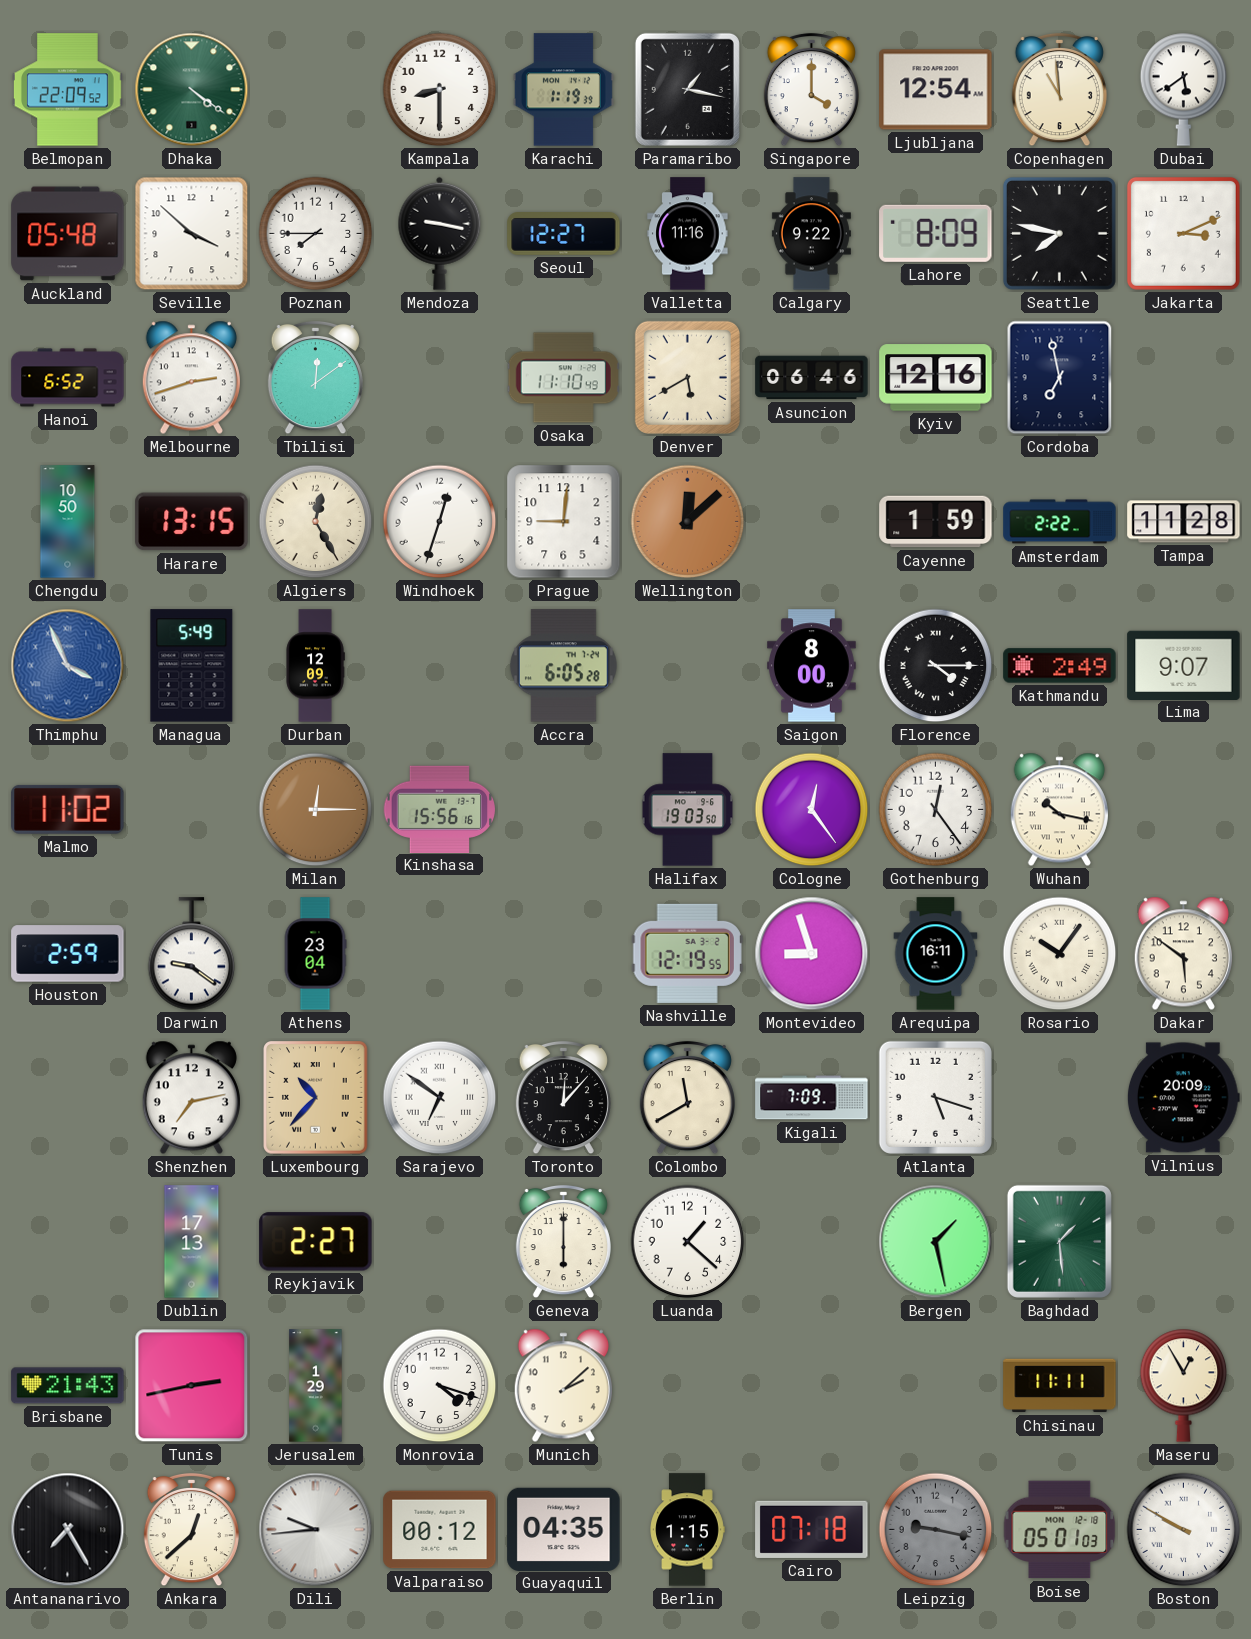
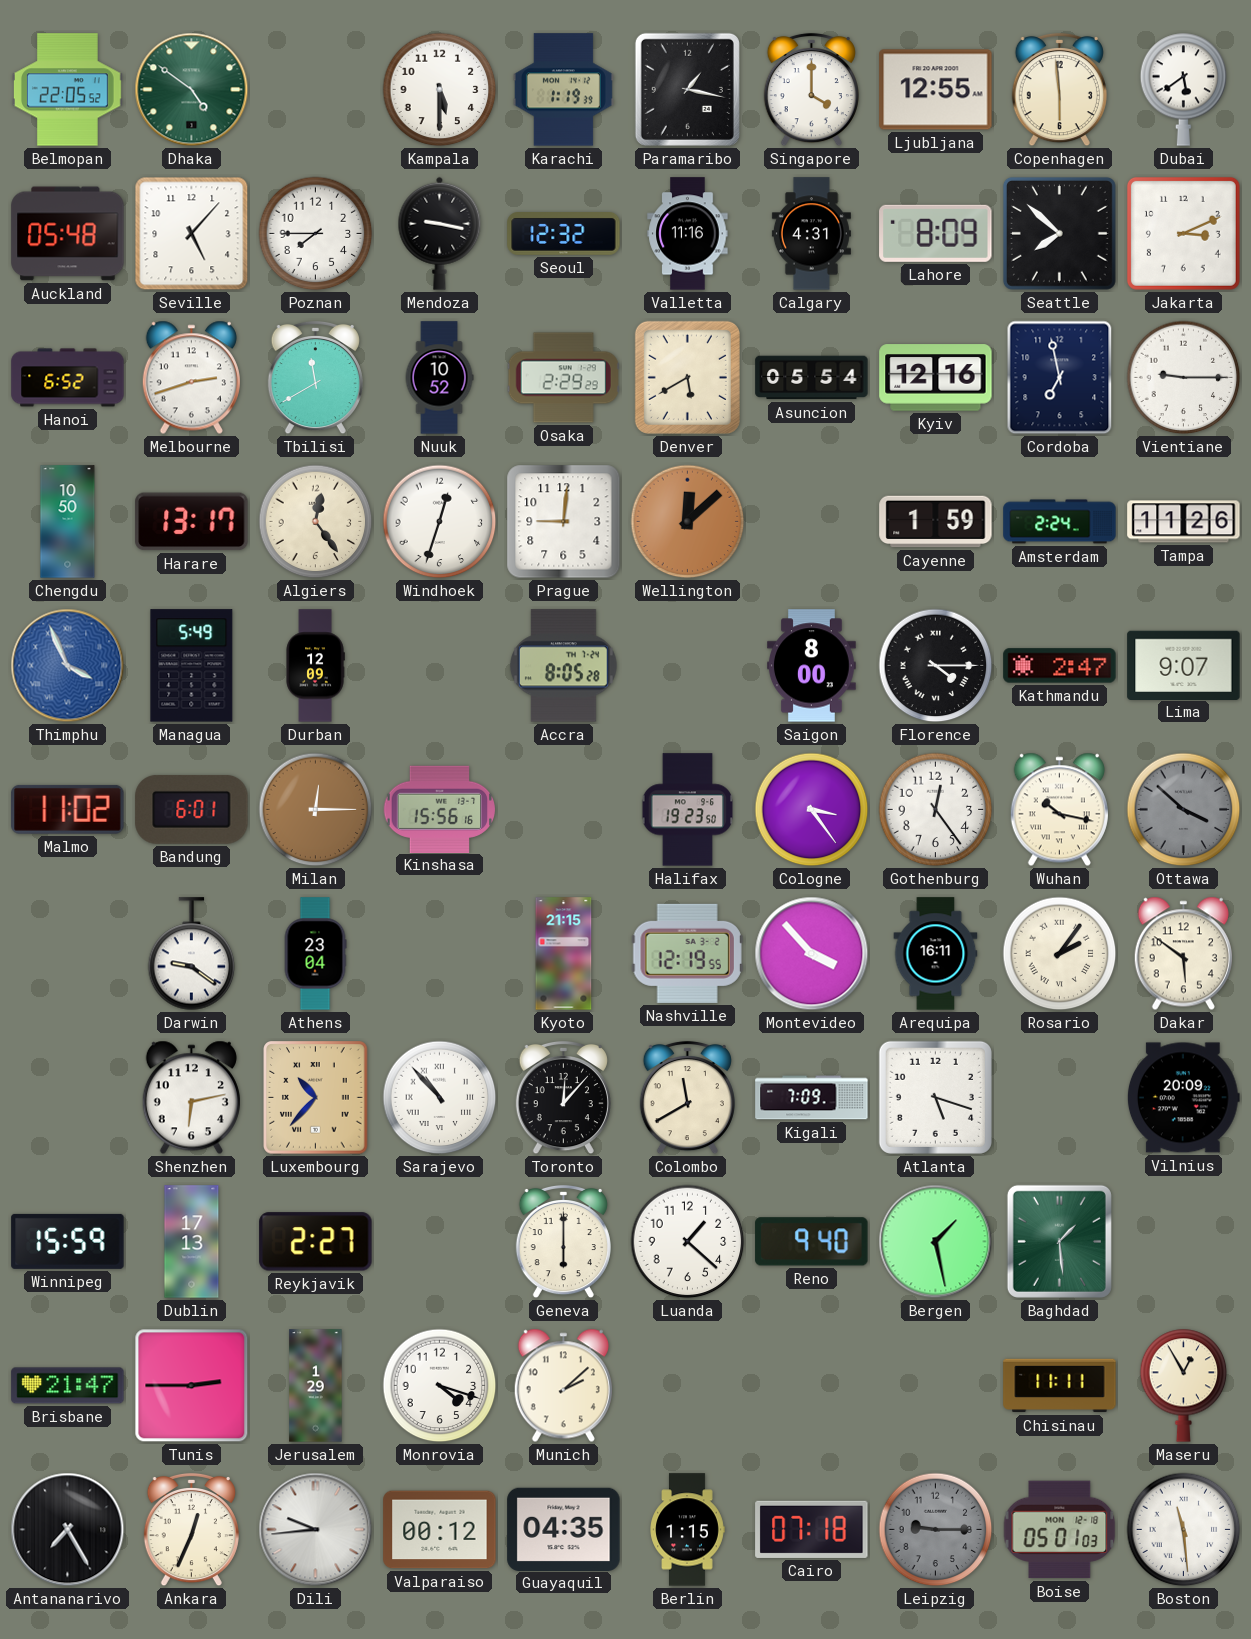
Belmopan: 22:09 -> 22:05
Dhaka: 4:21 -> 4:51
Kampala: 8:30 -> 5:30
Ljubljana: 12:54 -> 12:55
Copenhagen: 10:59 -> 5:59
Seville: 3:52 -> 5:07
Seoul: 12:27 -> 12:32
Calgary: 9:22 -> 4:31
Seattle: 7:47 -> 7:52
Tbilisi: 12:09 -> 11:40
Nuuk: none -> 10:52
Osaka: 11:10 -> 2:29
Asuncion: 06:46 -> 05:54
Vientiane: none -> 9:15
Harare: 13:15 -> 13:17
Algiers: 12:25 -> 12:24
Amsterdam: 2:22 -> 2:24
Tampa: 11:28 -> 11:26
Accra: 6:05 -> 8:05
Kathmandu: 2:49 -> 2:47
Bandung: none -> 6:01
Halifax: 19:03 -> 19:23
Cologne: 12:24 -> 3:24
Ottawa: none -> 3:52
Houston: 2:59 -> none
Kyoto: none -> 21:15
Montevideo: 8:57 -> 3:53
Rosario: 10:06 -> 2:06
Shenzhen: 7:13 -> 6:13
Sarajevo: 6:51 -> 10:53
Winnipeg: none -> 15:59
Reno: none -> 9:40
Brisbane: 21:43 -> 21:47
Tunis: 2:43 -> 2:45
Ankara: 12:38 -> 12:34
Leipzig: 9:17 -> 9:15
Boston: 9:50 -> 11:29
